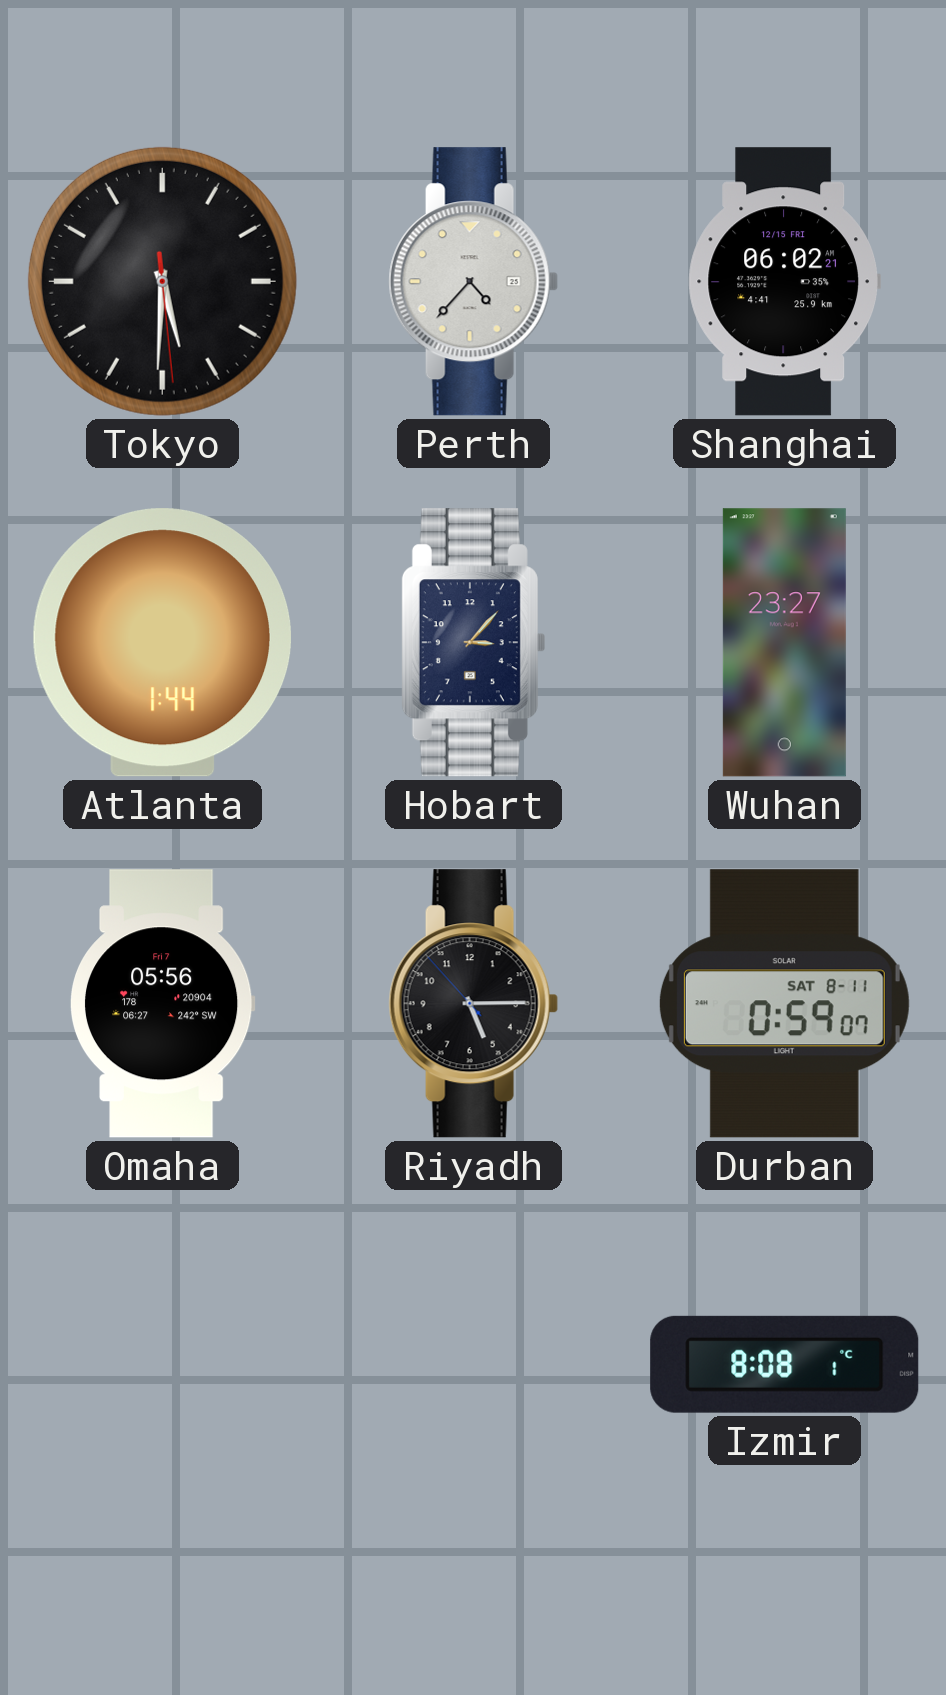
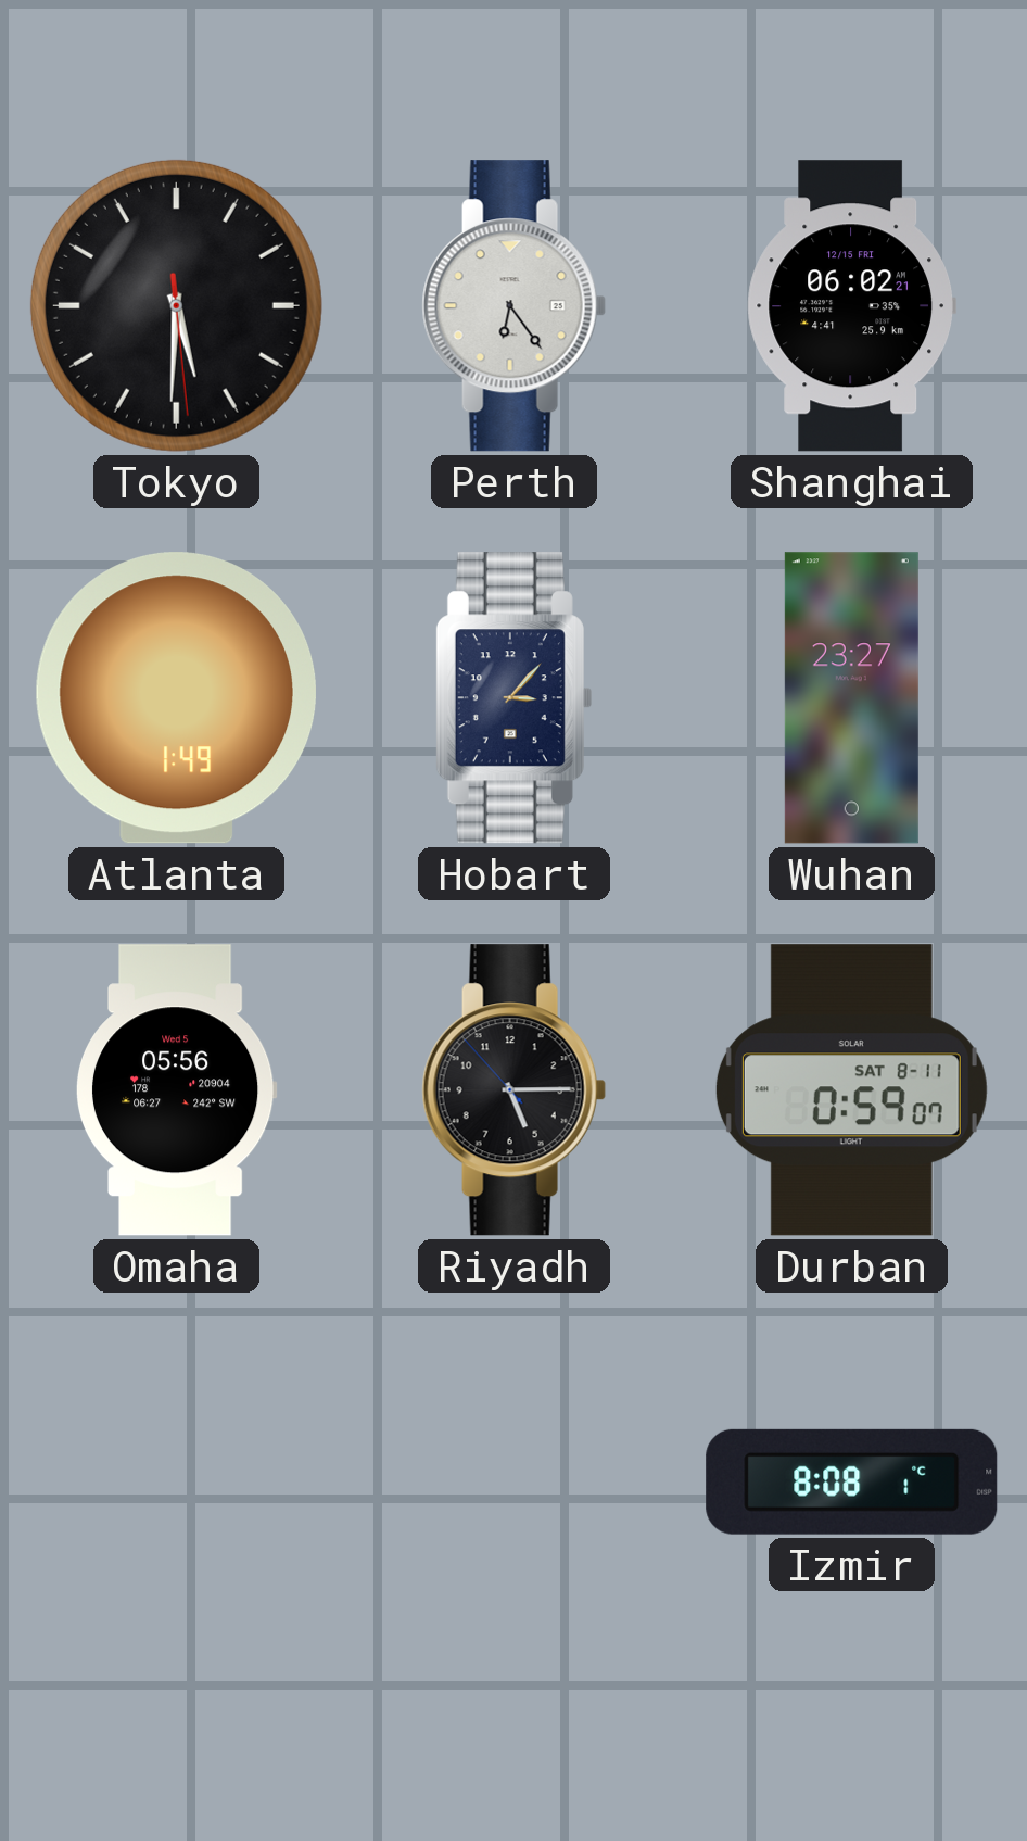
Perth: 4:37 -> 6:24
Atlanta: 1:44 -> 1:49
Omaha date: Fri 7 -> Wed 5
